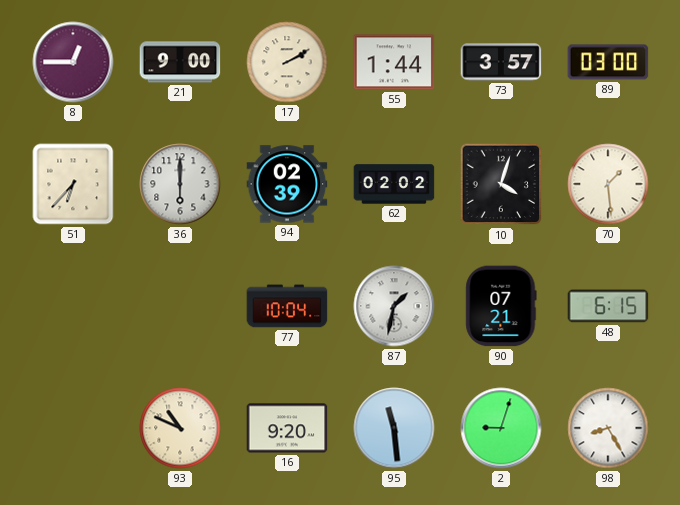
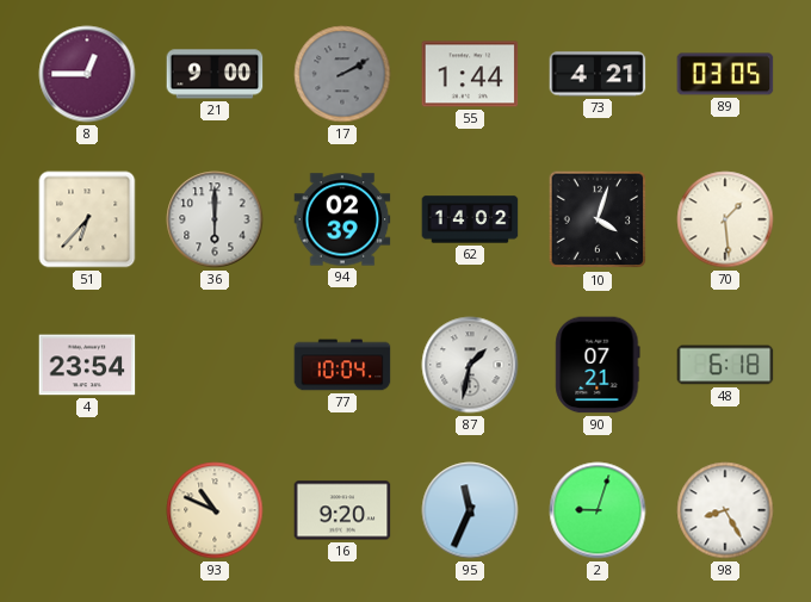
17 dial: cream -> grey
73: 3:57 -> 4:21
89: 03:00 -> 03:05
62: 02:02 -> 14:02
4: none -> 23:54
48: 6:15 -> 6:18
95: 11:29 -> 11:34
